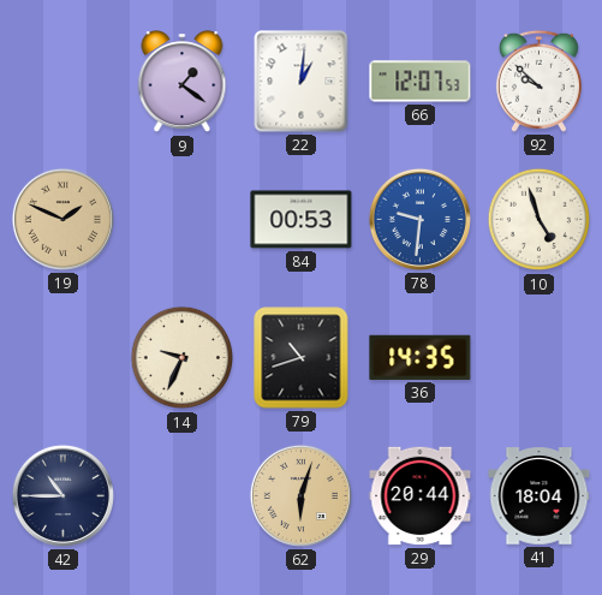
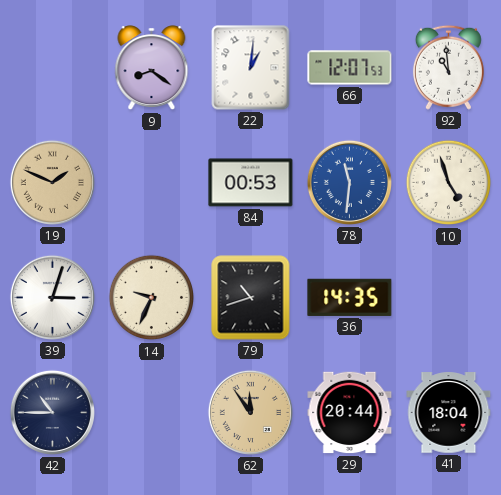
9: 1:21 -> 8:21
92: 9:52 -> 10:59
78: 9:31 -> 11:31
39: none -> 3:03
62: 6:03 -> 11:54
